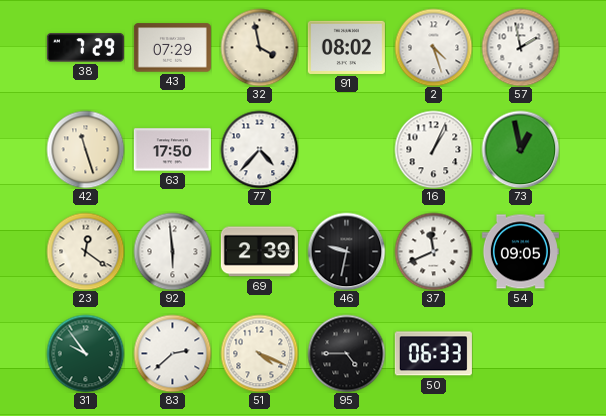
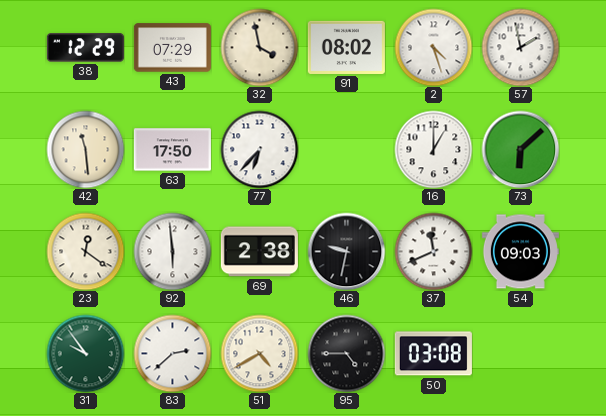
38: 7:29 -> 12:29
42: 11:27 -> 11:29
77: 4:37 -> 6:37
16: 1:04 -> 1:00
73: 12:58 -> 6:08
69: 2:39 -> 2:38
54: 09:05 -> 09:03
51: 4:19 -> 4:40
50: 06:33 -> 03:08
